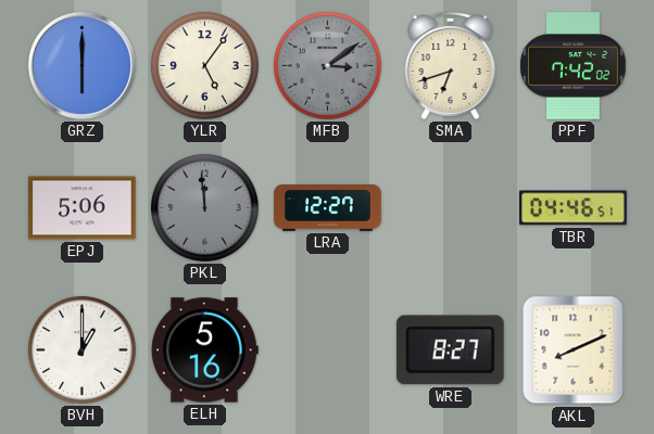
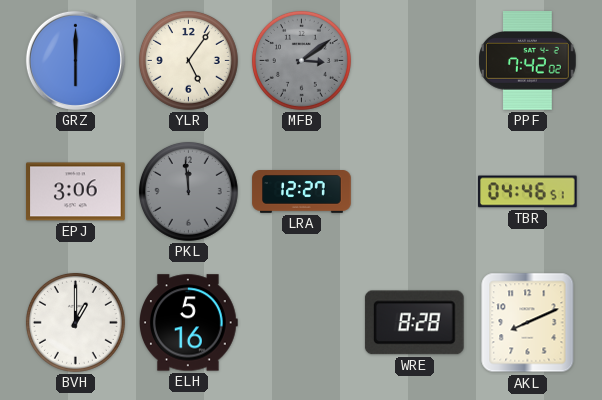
SMA: 6:42 -> none
EPJ: 5:06 -> 3:06
WRE: 8:27 -> 8:28
